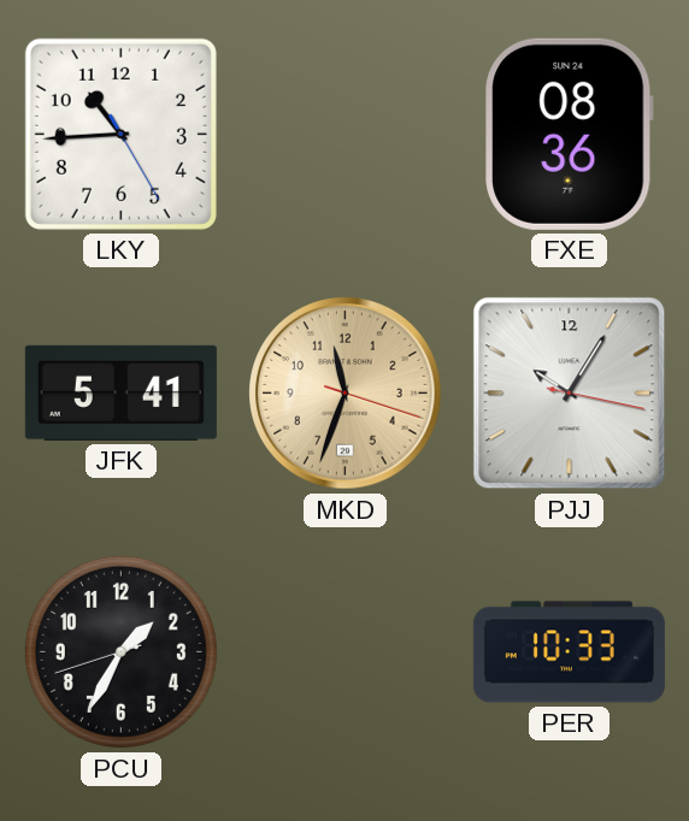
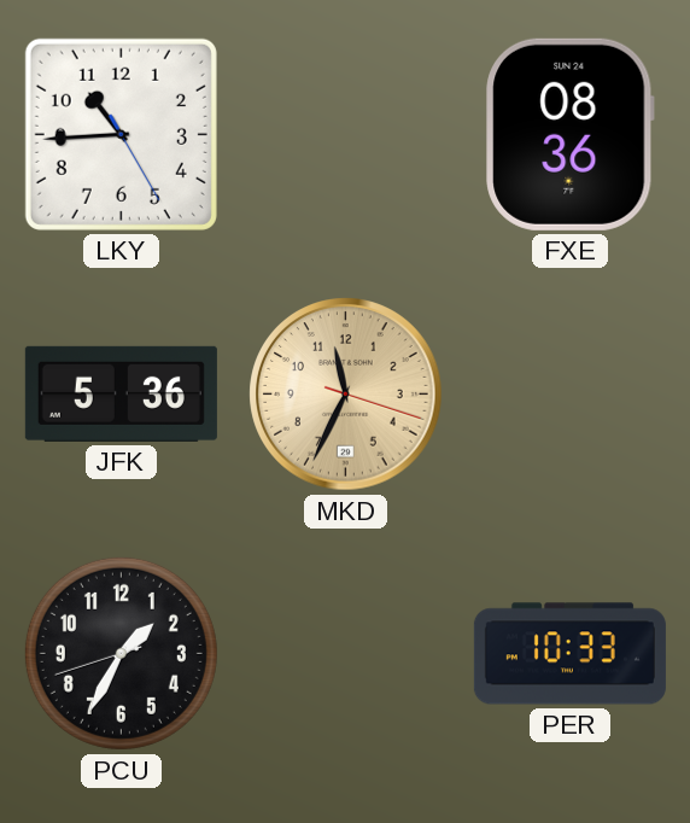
JFK: 5:41 -> 5:36
MKD: 11:33 -> 11:34
PJJ: 10:05 -> none
